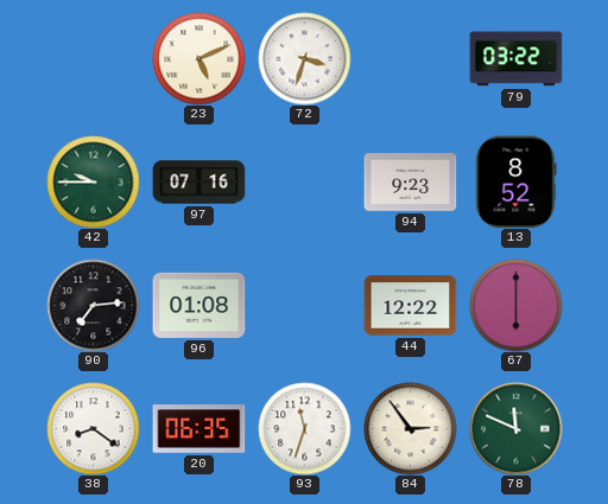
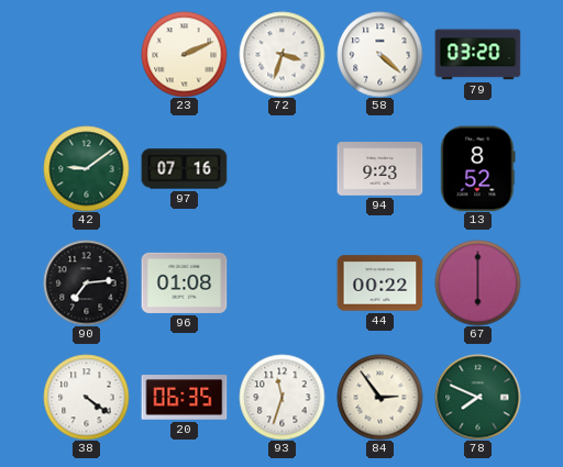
23: 5:11 -> 2:11
58: none -> 4:22
79: 03:22 -> 03:20
42: 9:45 -> 9:09
44: 12:22 -> 00:22
38: 8:21 -> 4:21
78: 11:49 -> 7:49
